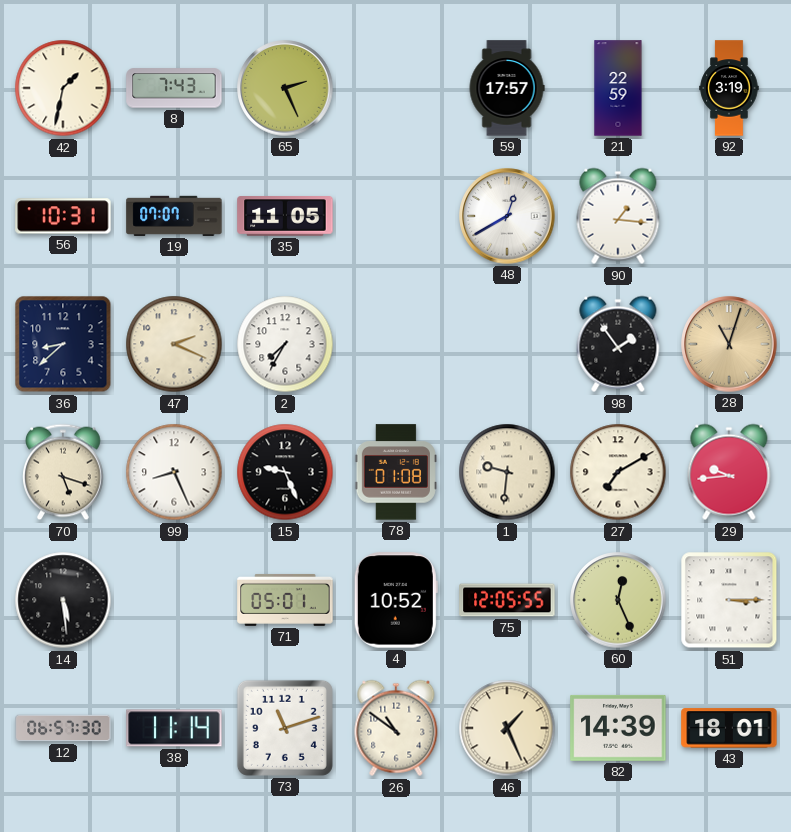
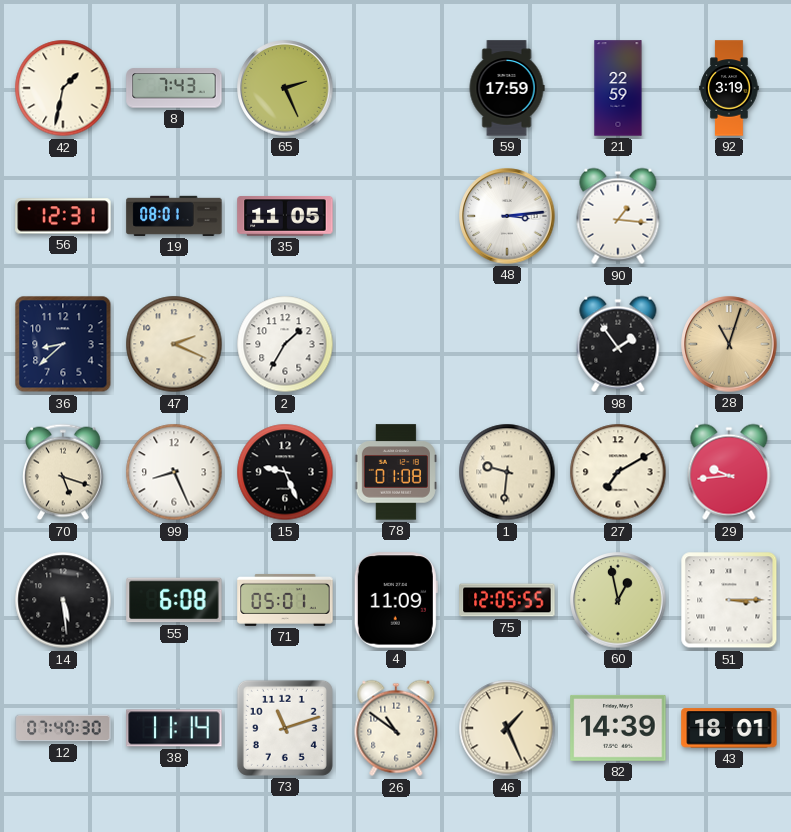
59: 17:57 -> 17:59
56: 10:31 -> 12:31
19: 07:07 -> 08:01
48: 12:40 -> 3:14
2: 7:35 -> 1:35
55: none -> 6:08
4: 10:52 -> 11:09
60: 12:26 -> 12:58
12: 06:57 -> 07:40
